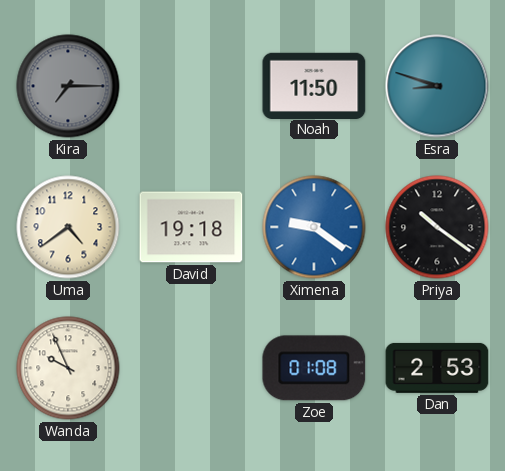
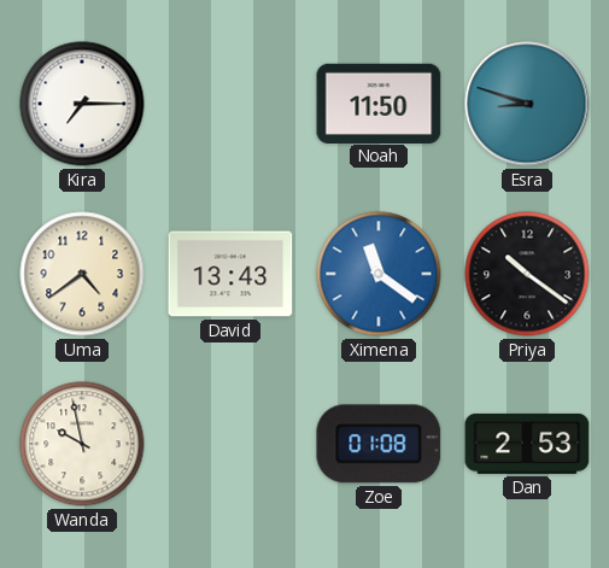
Kira dial: grey -> white
David: 19:18 -> 13:43
Ximena: 9:21 -> 11:21
Wanda: 9:56 -> 9:58
